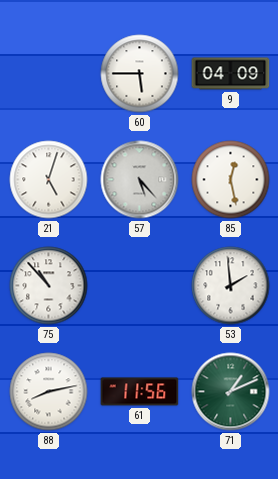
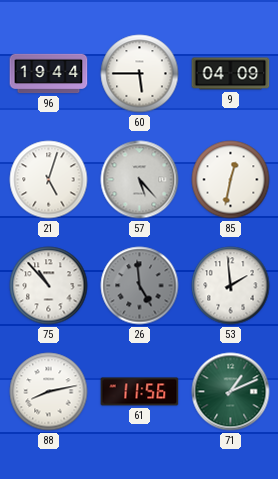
96: none -> 19:44
85: 12:28 -> 12:32
26: none -> 4:59
